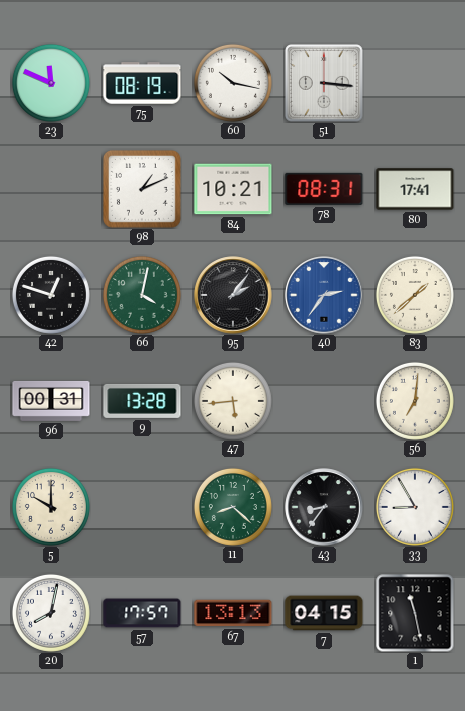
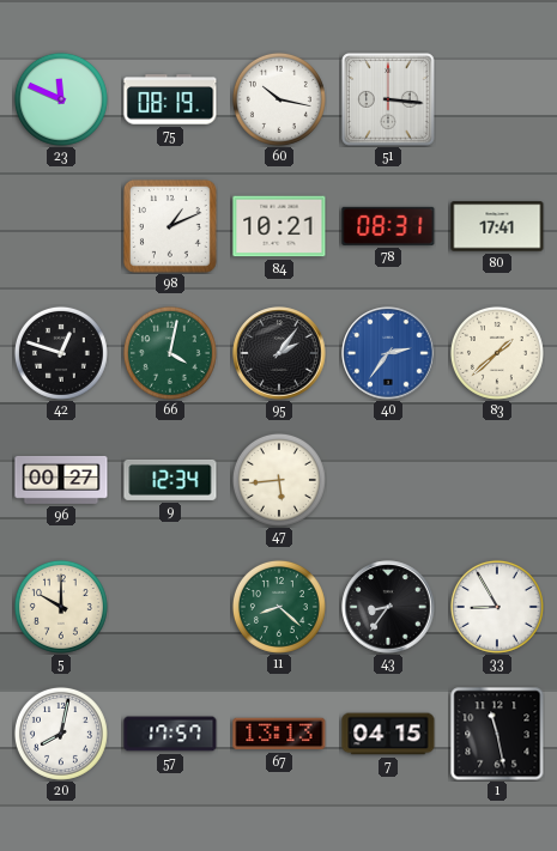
96: 00:31 -> 00:27
9: 13:28 -> 12:34
56: 7:01 -> none
